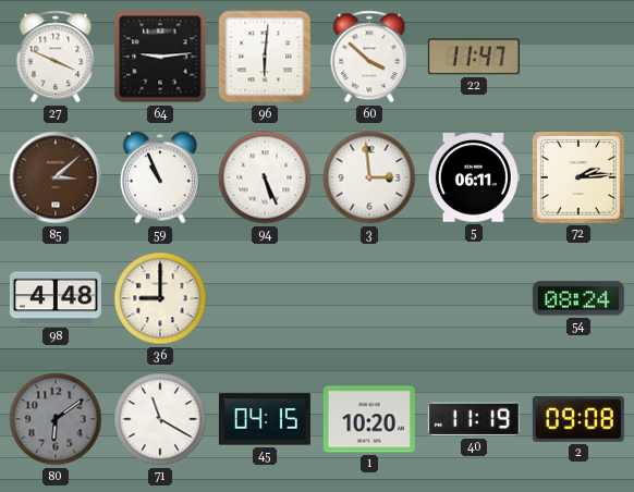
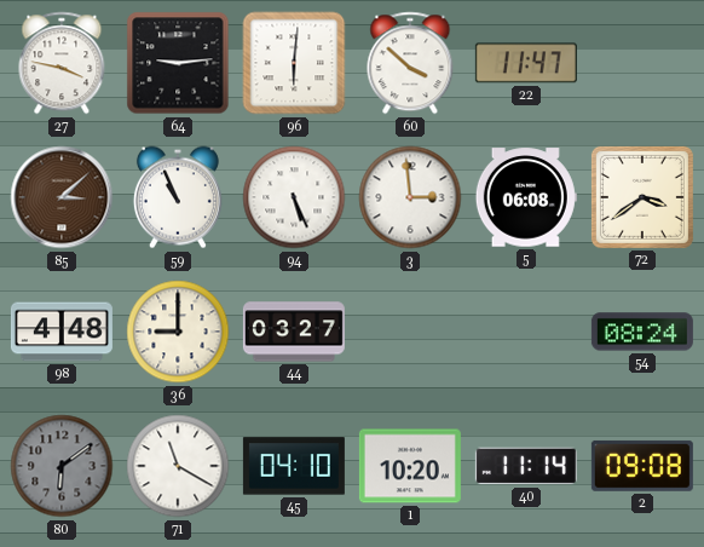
27: 3:49 -> 3:47
5: 06:11 -> 06:08
72: 2:14 -> 3:39
44: none -> 03:27
45: 04:15 -> 04:10
40: 11:19 -> 11:14
